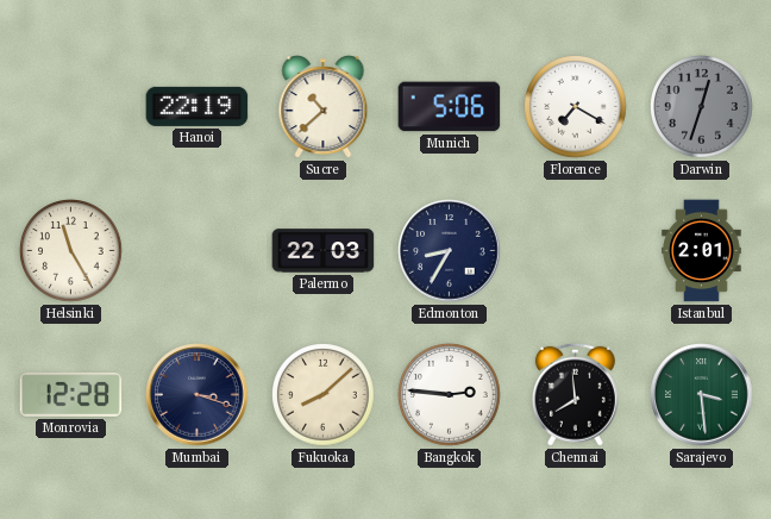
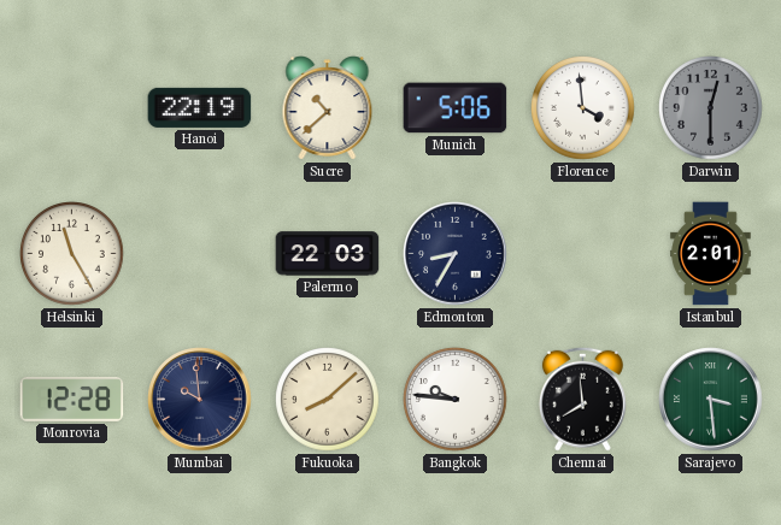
Florence: 7:20 -> 3:59
Darwin: 12:33 -> 12:30
Mumbai: 3:18 -> 9:59
Bangkok: 2:46 -> 9:46
